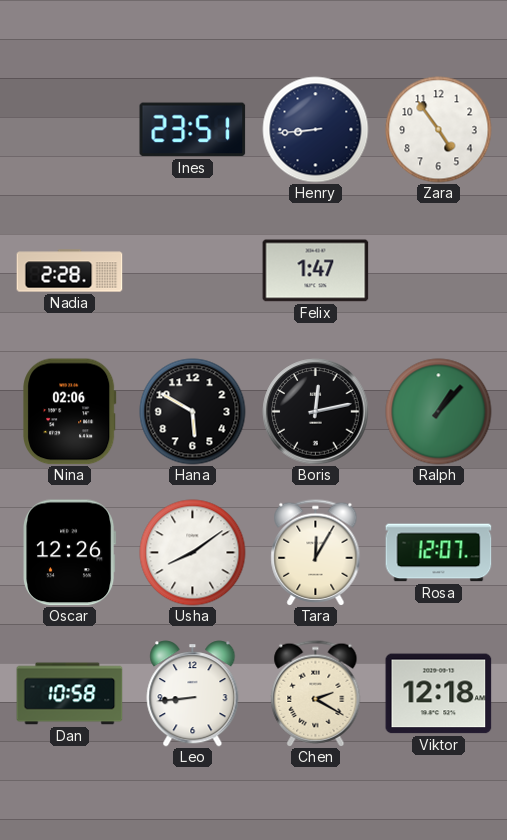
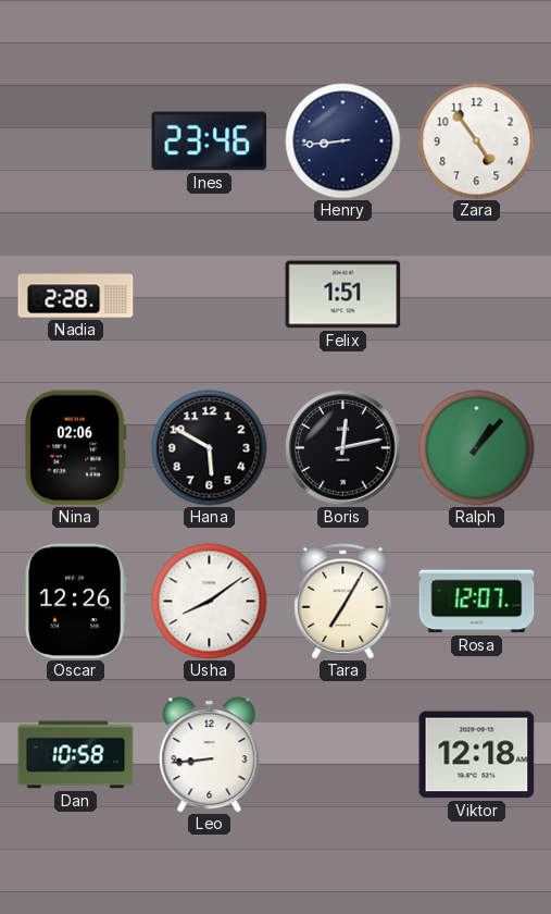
Ines: 23:51 -> 23:46
Felix: 1:47 -> 1:51
Tara: 12:05 -> 7:05
Chen: 2:20 -> none
